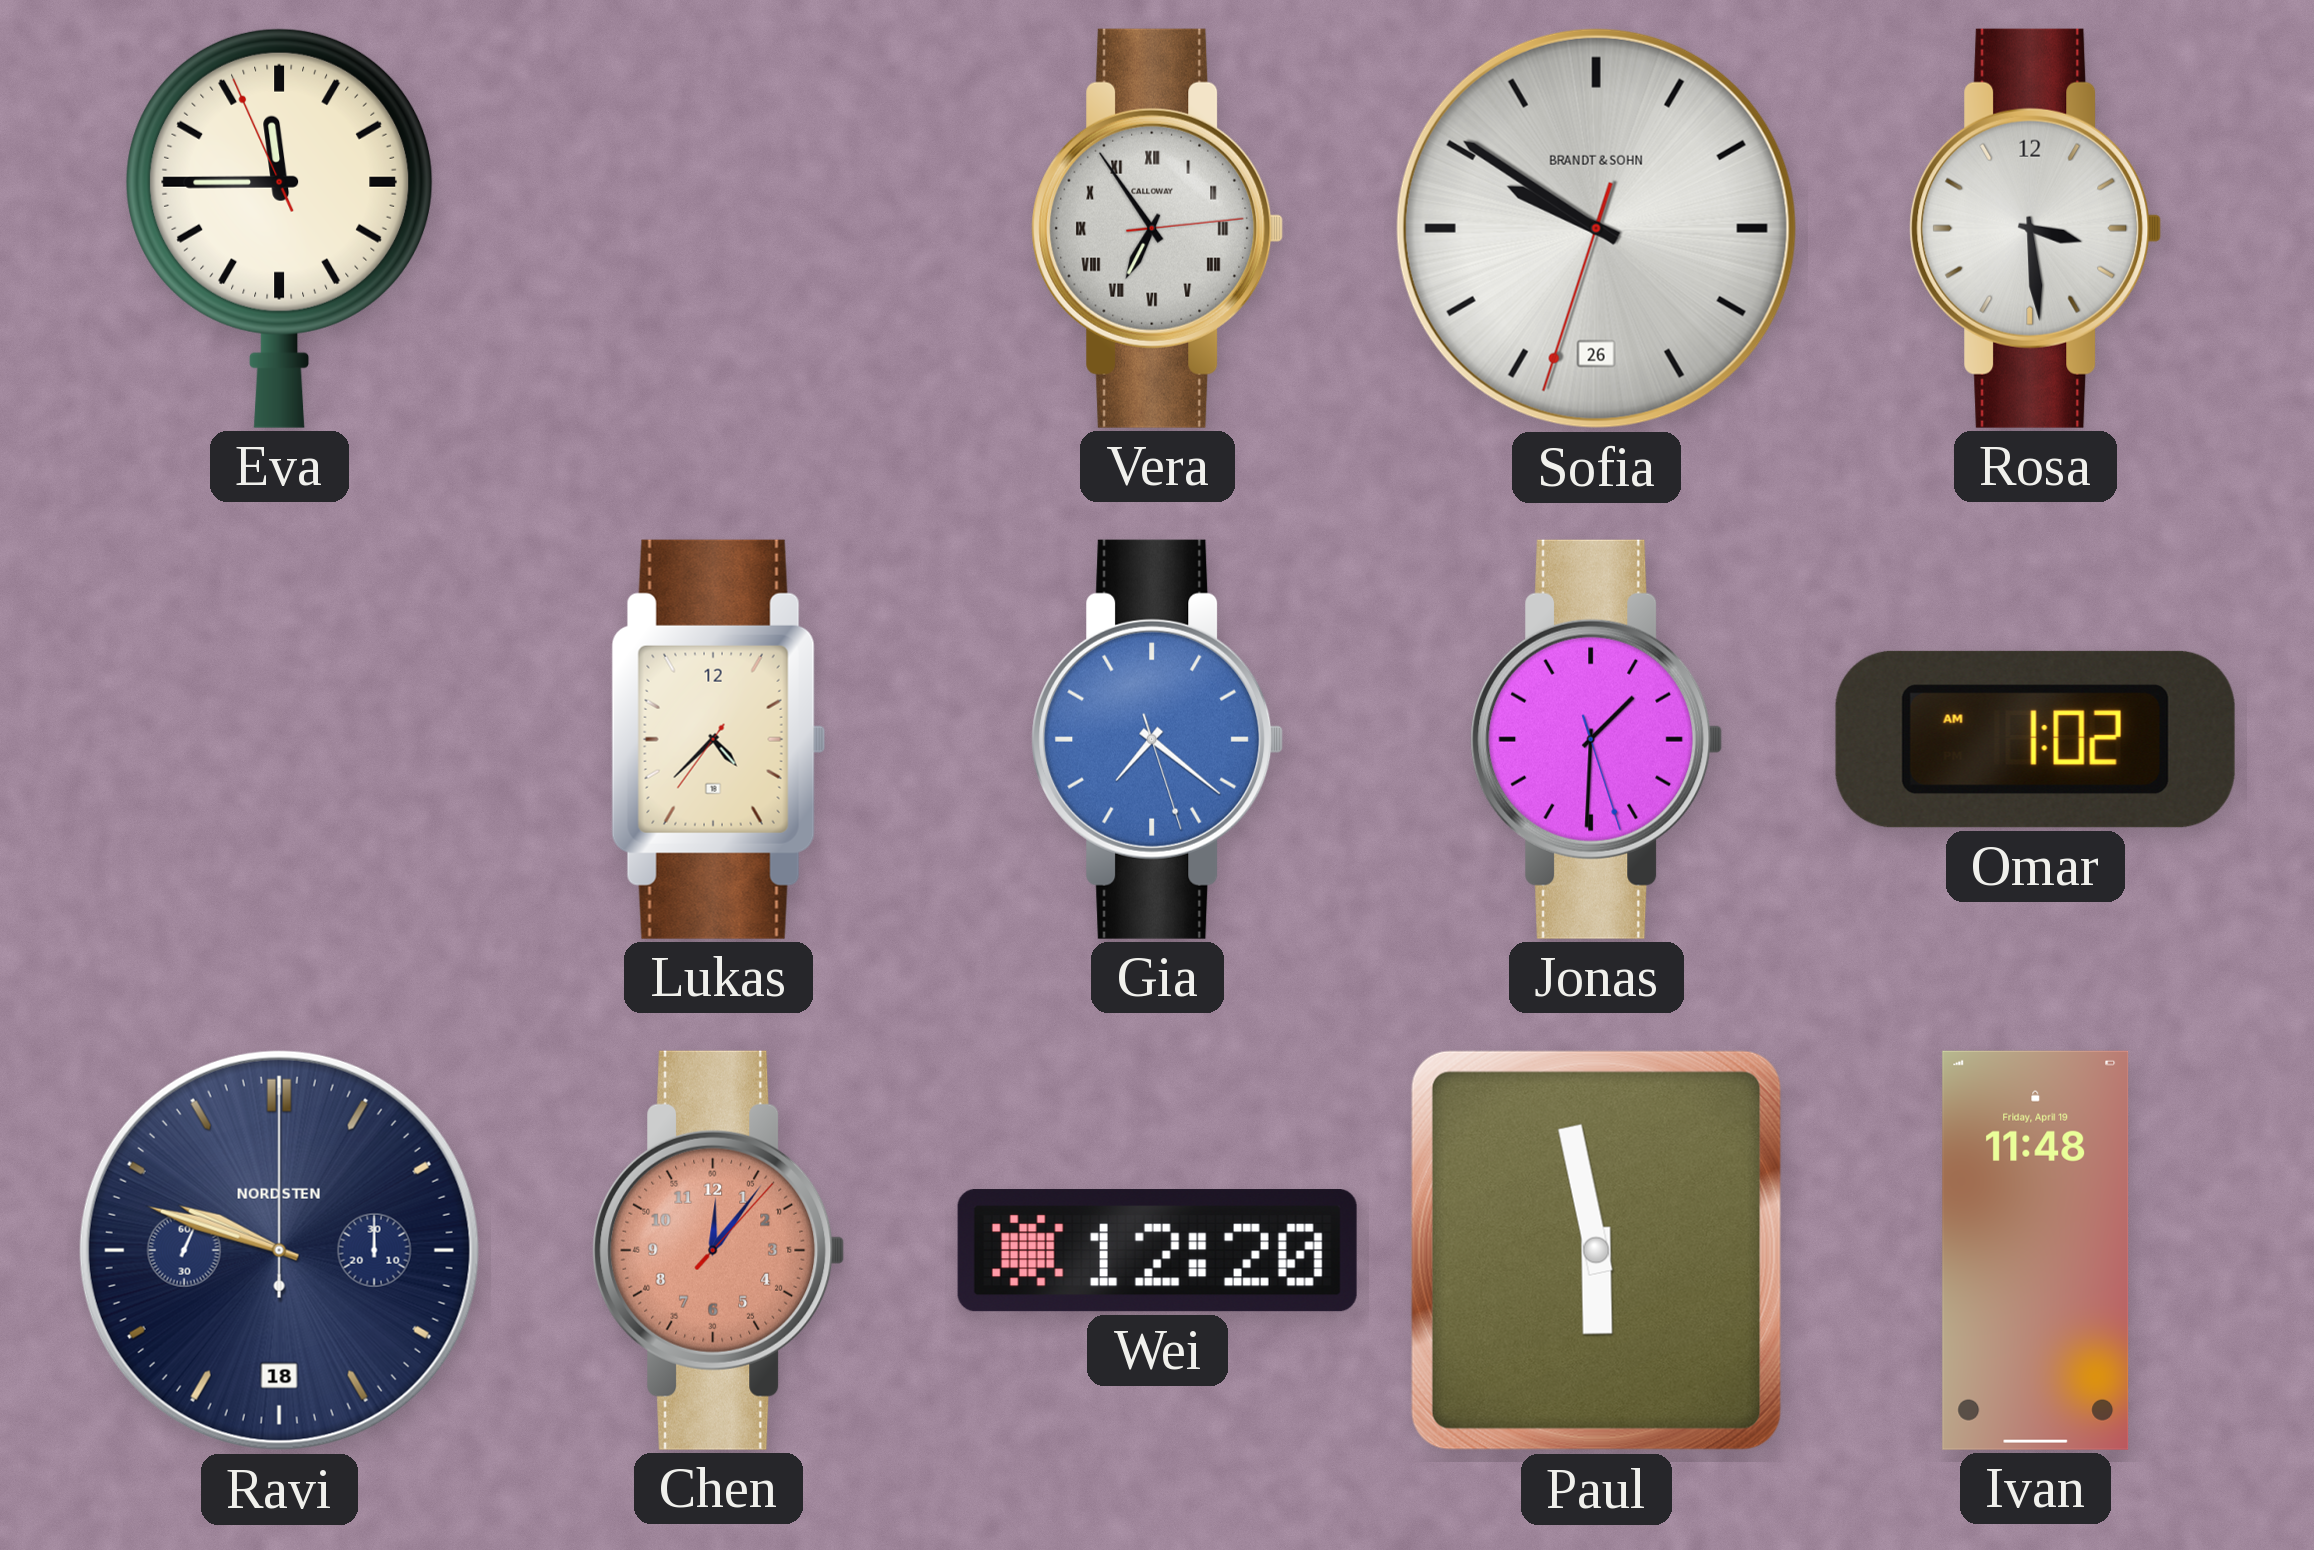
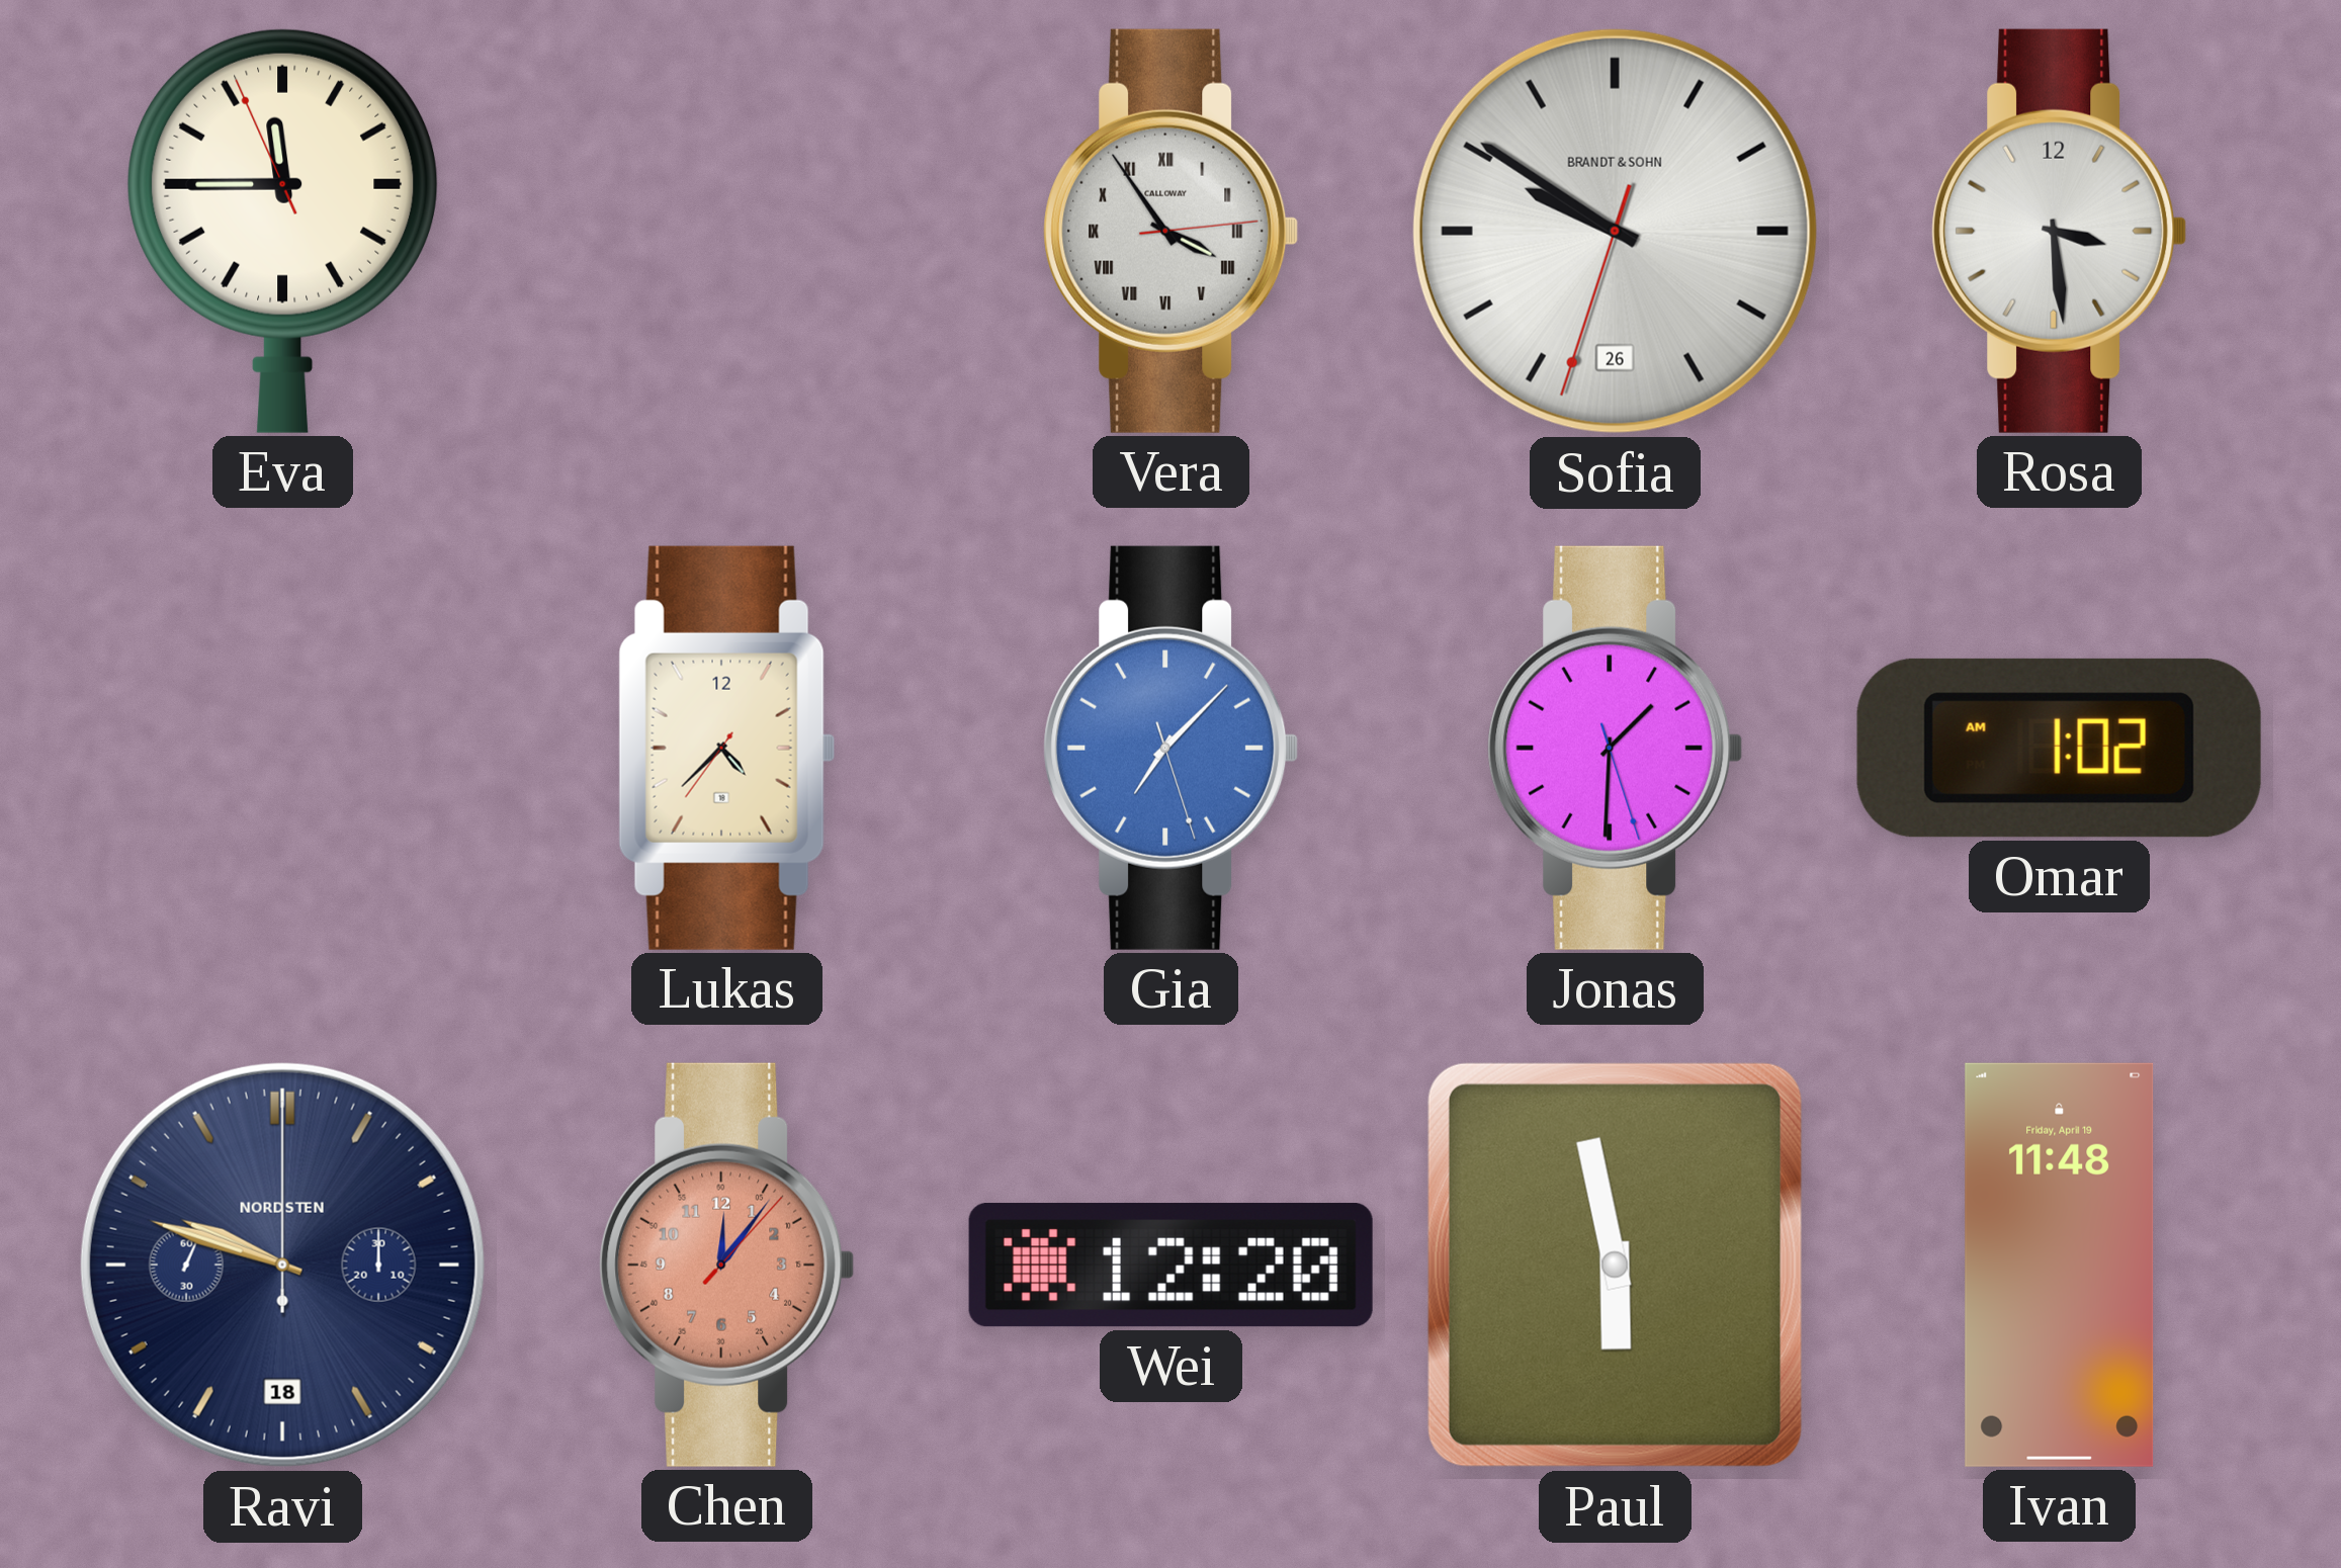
Vera: 6:54 -> 3:54
Gia: 7:21 -> 7:07
